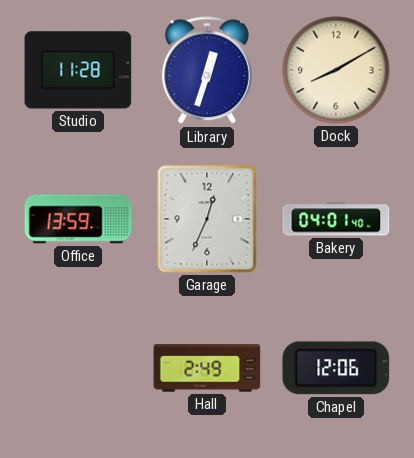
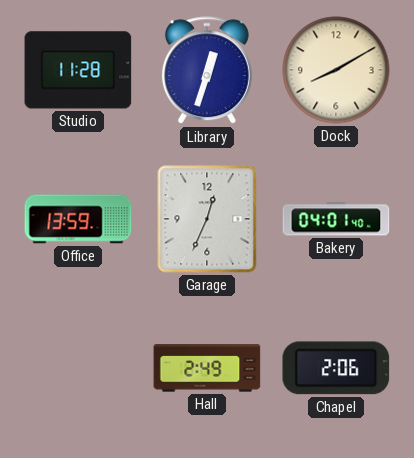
Chapel: 12:06 -> 2:06
